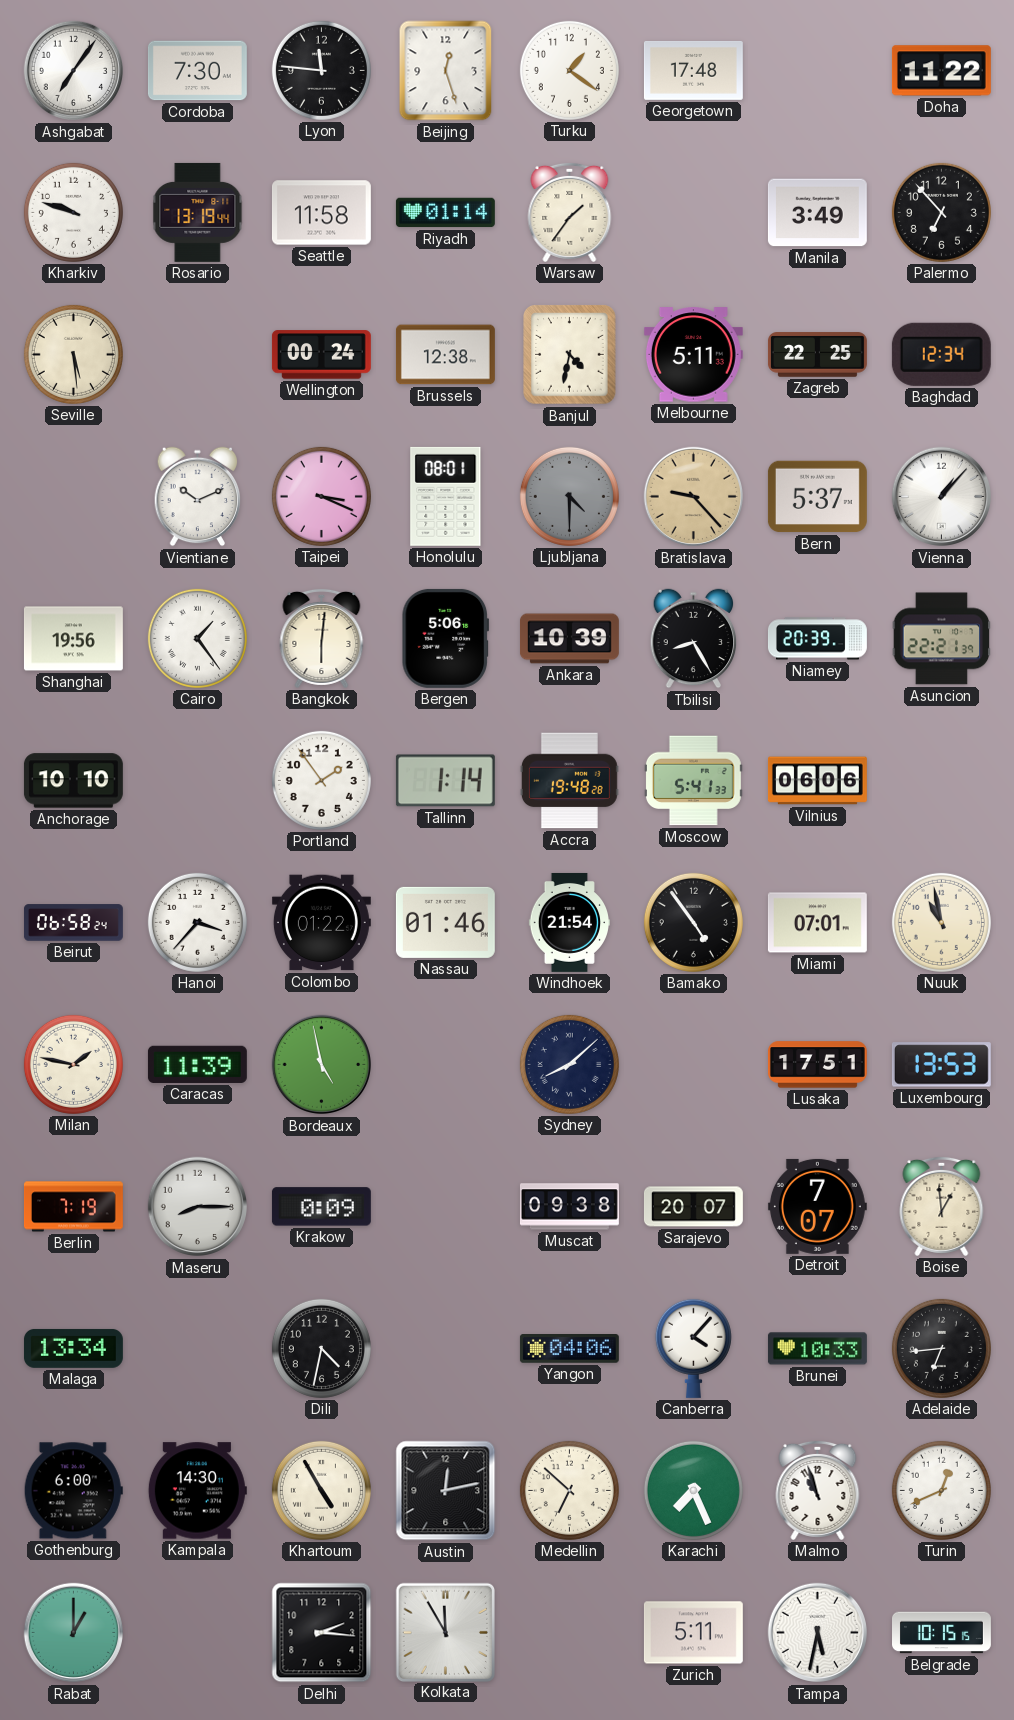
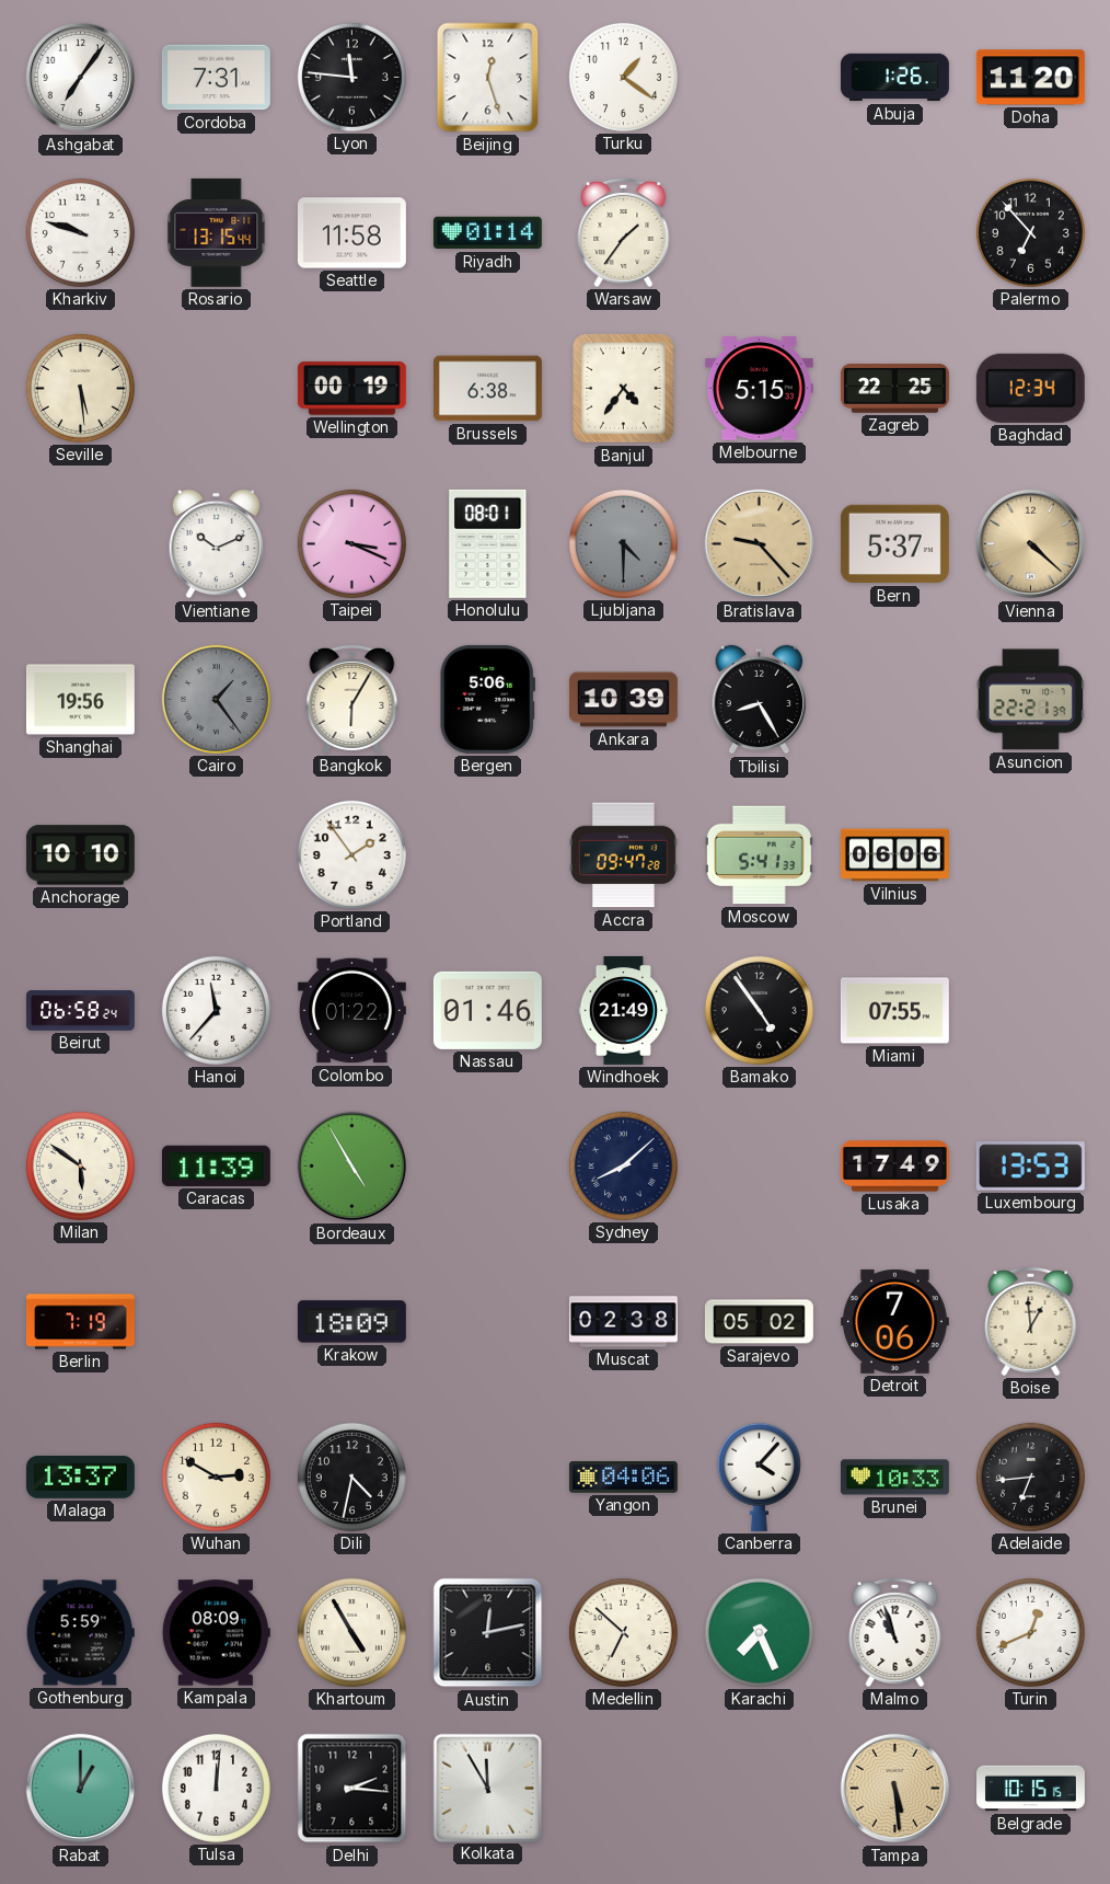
Cordoba: 7:30 -> 7:31
Georgetown: 17:48 -> none
Abuja: none -> 1:26
Doha: 11:22 -> 11:20
Rosario: 13:19 -> 13:15
Manila: 3:49 -> none
Wellington: 00:24 -> 00:19
Brussels: 12:38 -> 6:38
Banjul: 4:32 -> 4:36
Melbourne: 5:11 -> 5:15
Vienna: 1:07 -> 4:22
Vienna dial: white -> champagne
Cairo dial: white -> grey
Bangkok: 6:01 -> 6:05
Niamey: 20:39 -> none
Tallinn: 1:14 -> none
Accra: 19:48 -> 09:47
Hanoi: 3:37 -> 11:37
Windhoek: 21:54 -> 21:49
Miami: 07:01 -> 07:55
Nuuk: 10:58 -> none
Milan: 1:47 -> 5:51
Bordeaux: 4:58 -> 4:55
Lusaka: 17:51 -> 17:49
Maseru: 8:15 -> none
Krakow: 0:09 -> 18:09
Muscat: 09:38 -> 02:38
Sarajevo: 20:07 -> 05:02
Detroit: 7:07 -> 7:06
Malaga: 13:34 -> 13:37
Wuhan: none -> 2:50
Gothenburg: 6:00 -> 5:59
Kampala: 14:30 -> 08:09
Tulsa: none -> 12:01
Zurich: 5:11 -> none
Tampa: 5:32 -> 5:29
Tampa dial: white -> champagne
